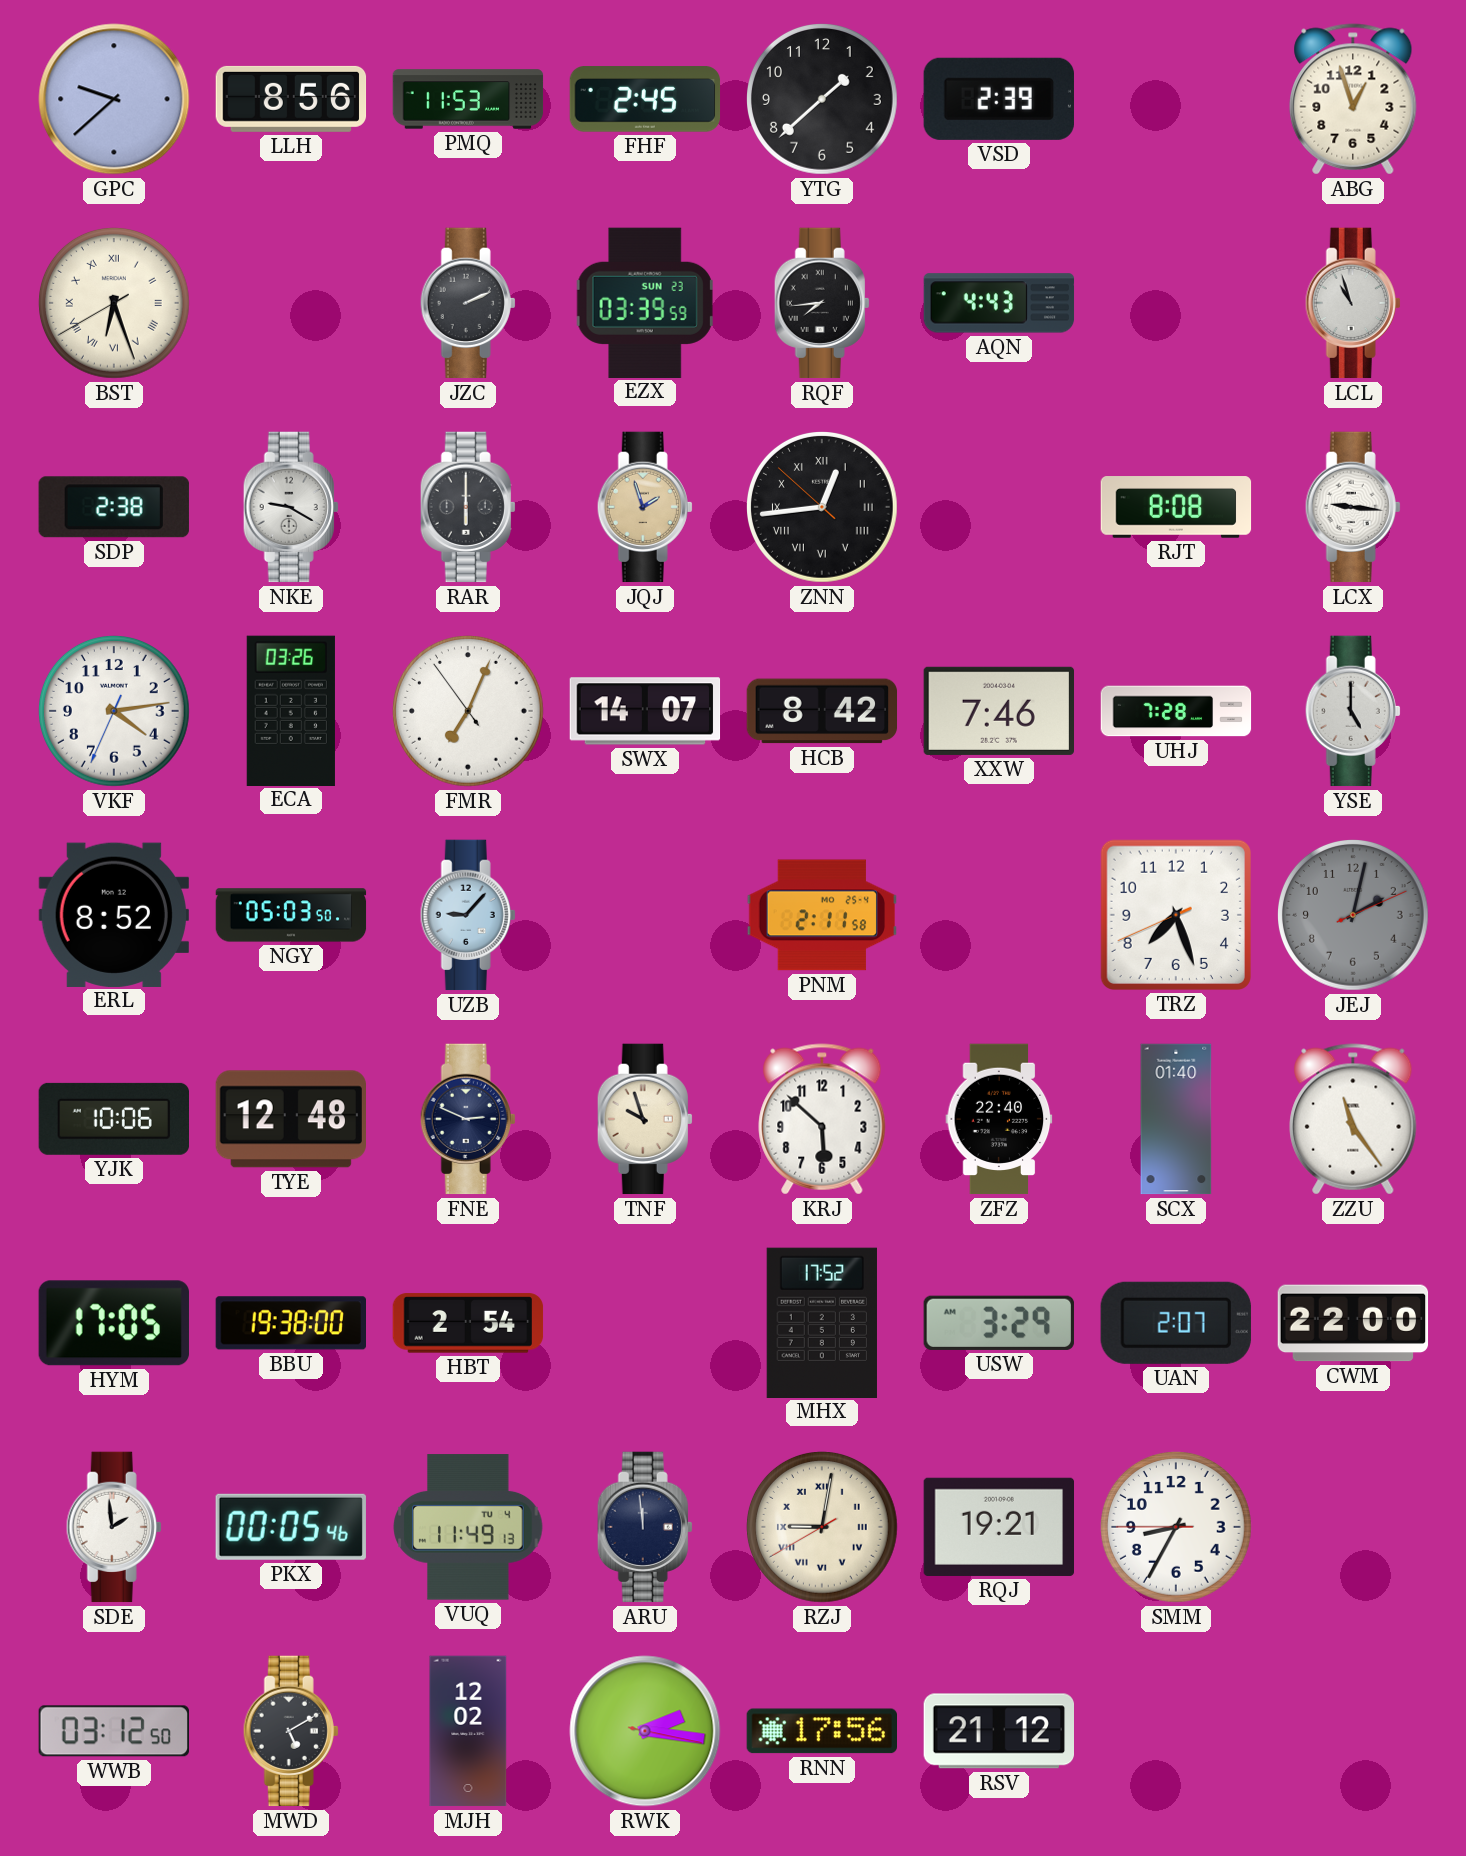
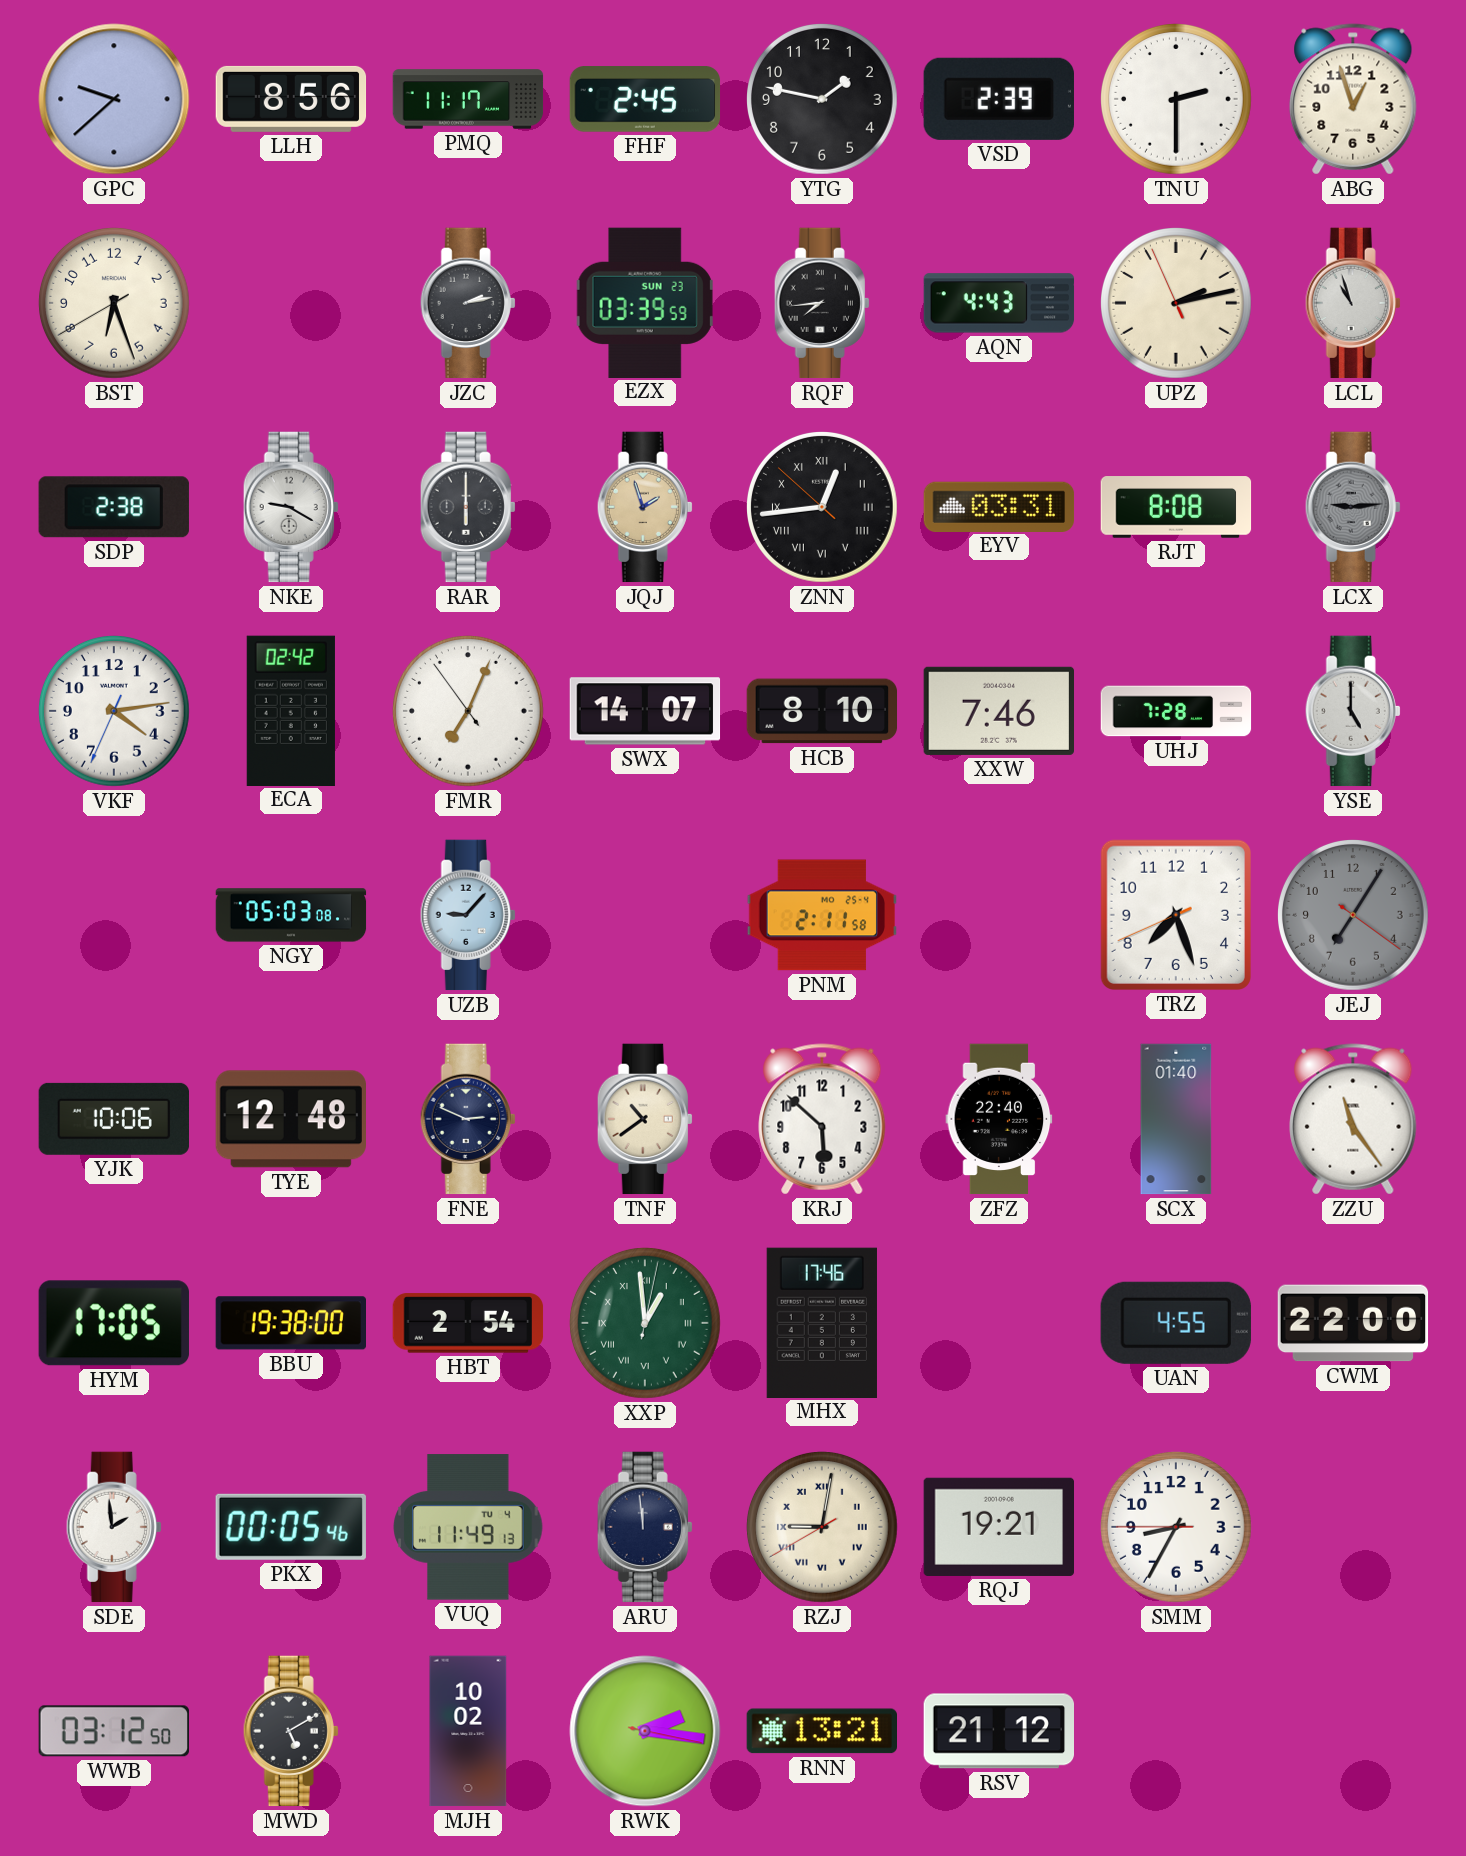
PMQ: 11:53 -> 11:17
YTG: 1:38 -> 1:47
TNU: none -> 2:30
BST numerals: Roman -> Arabic
JZC: 2:11 -> 2:13
UPZ: none -> 2:12
EYV: none -> 03:31
LCX: 9:16 -> 9:14
LCX dial: white -> grey
ECA: 03:26 -> 02:42
HCB: 8:42 -> 8:10
ERL: 8:52 -> none
NGY: 05:03:50 -> 05:03:08
JEJ: 2:02 -> 7:05
TNF: 9:57 -> 10:39
XXP: none -> 12:59
MHX: 17:52 -> 17:46
USW: 3:29 -> none
UAN: 2:07 -> 4:55
MJH: 12:02 -> 10:02
RNN: 17:56 -> 13:21
